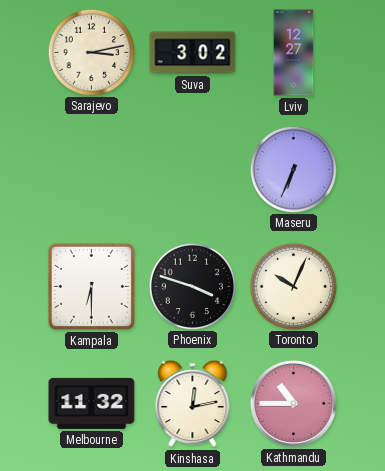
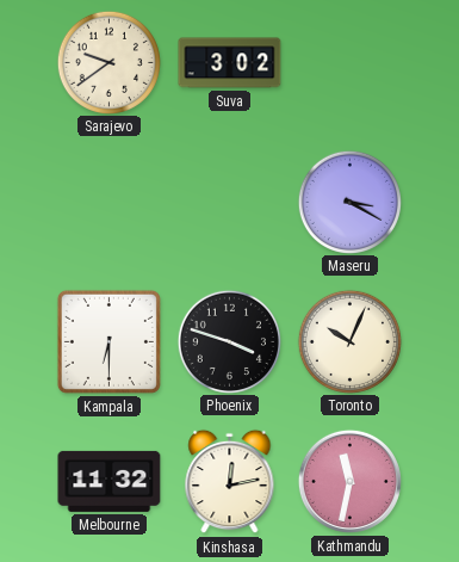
Sarajevo: 3:13 -> 9:39
Lviv: 12:27 -> none
Maseru: 6:34 -> 3:20
Kathmandu: 10:45 -> 11:32
